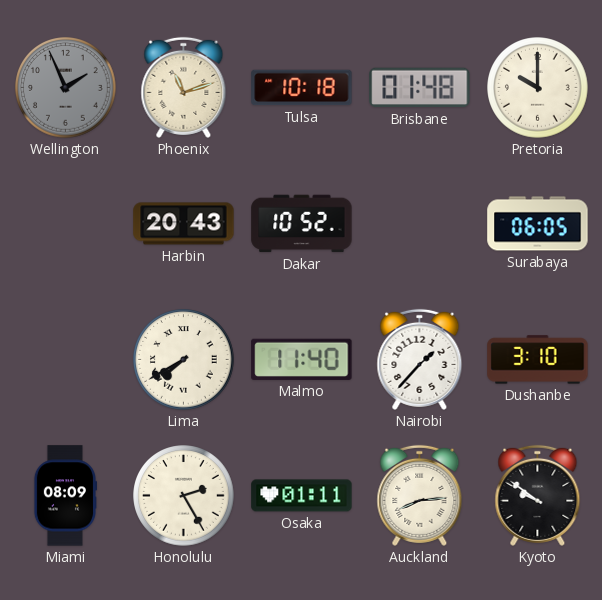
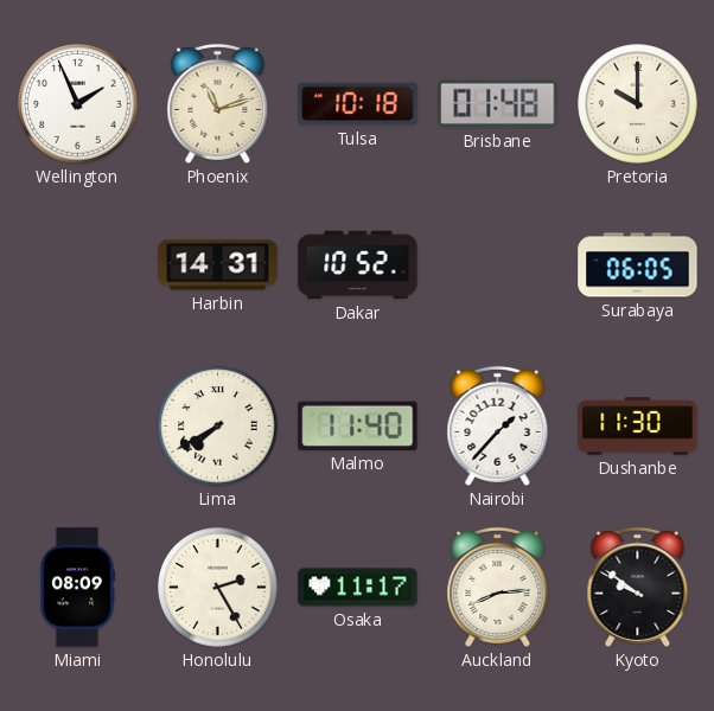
Wellington dial: grey -> white
Harbin: 20:43 -> 14:31
Dushanbe: 3:10 -> 11:30
Osaka: 01:11 -> 11:17
